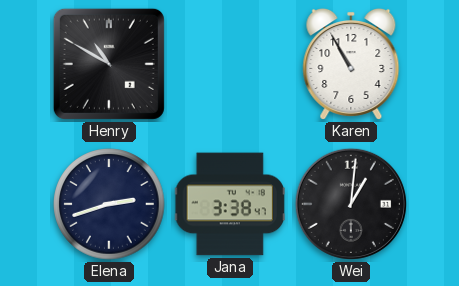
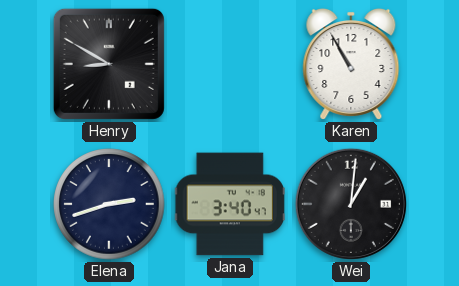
Henry: 10:50 -> 8:50
Jana: 3:38 -> 3:40
